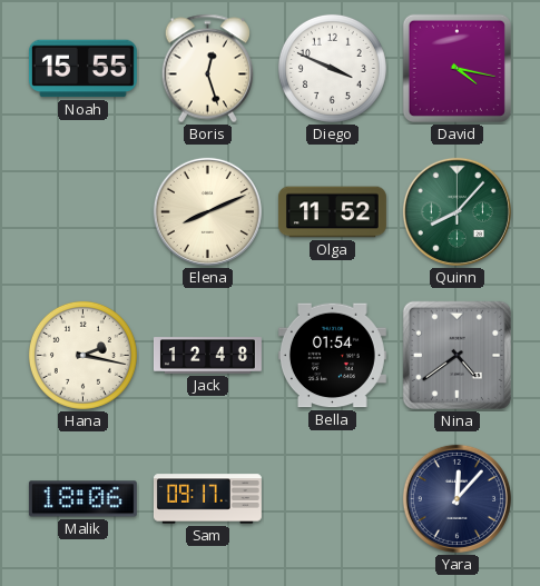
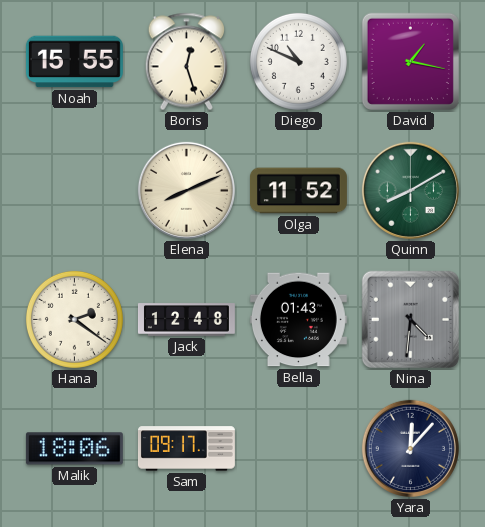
Diego: 3:49 -> 10:49
David: 4:17 -> 1:17
Quinn: 8:07 -> 8:10
Hana: 2:17 -> 2:21
Bella: 01:54 -> 01:43
Nina: 4:39 -> 4:31
